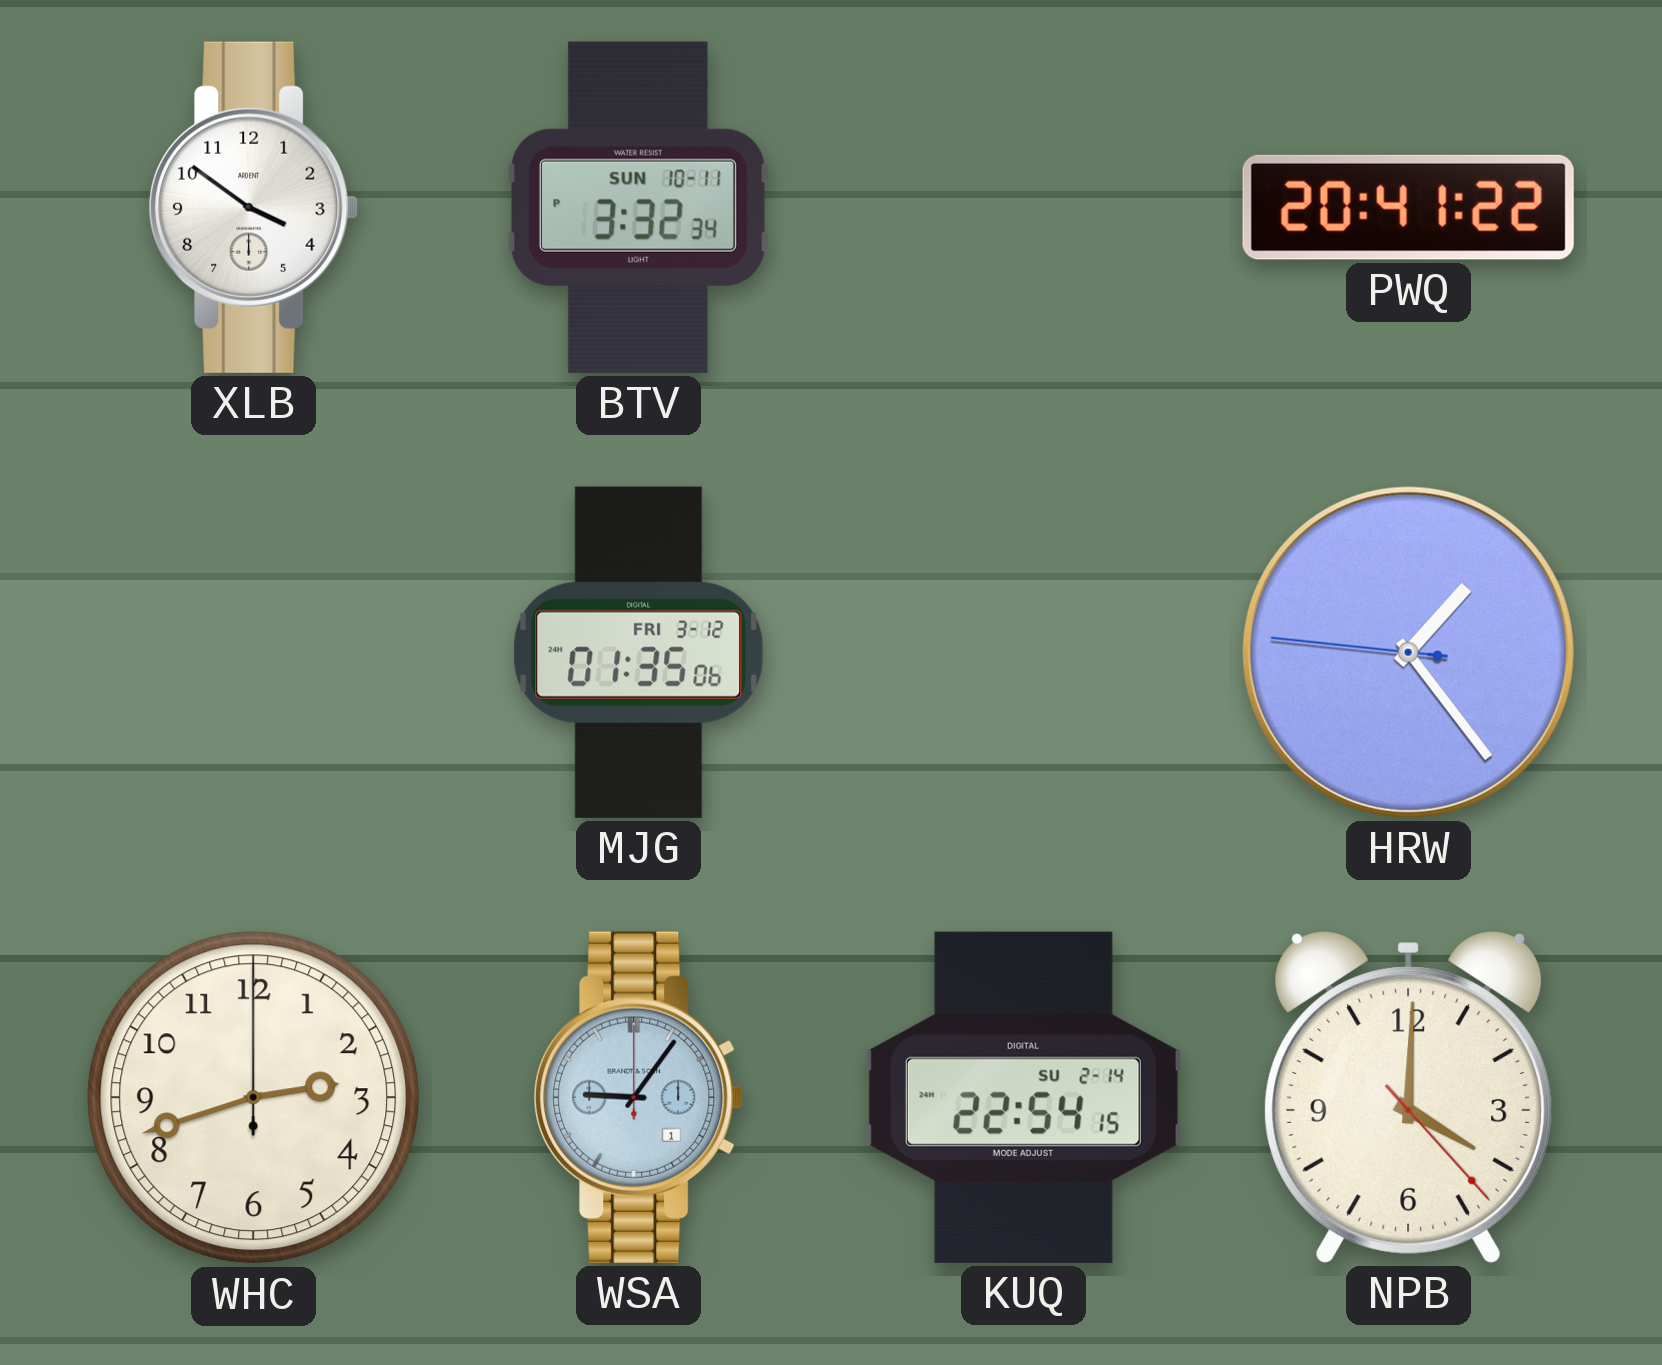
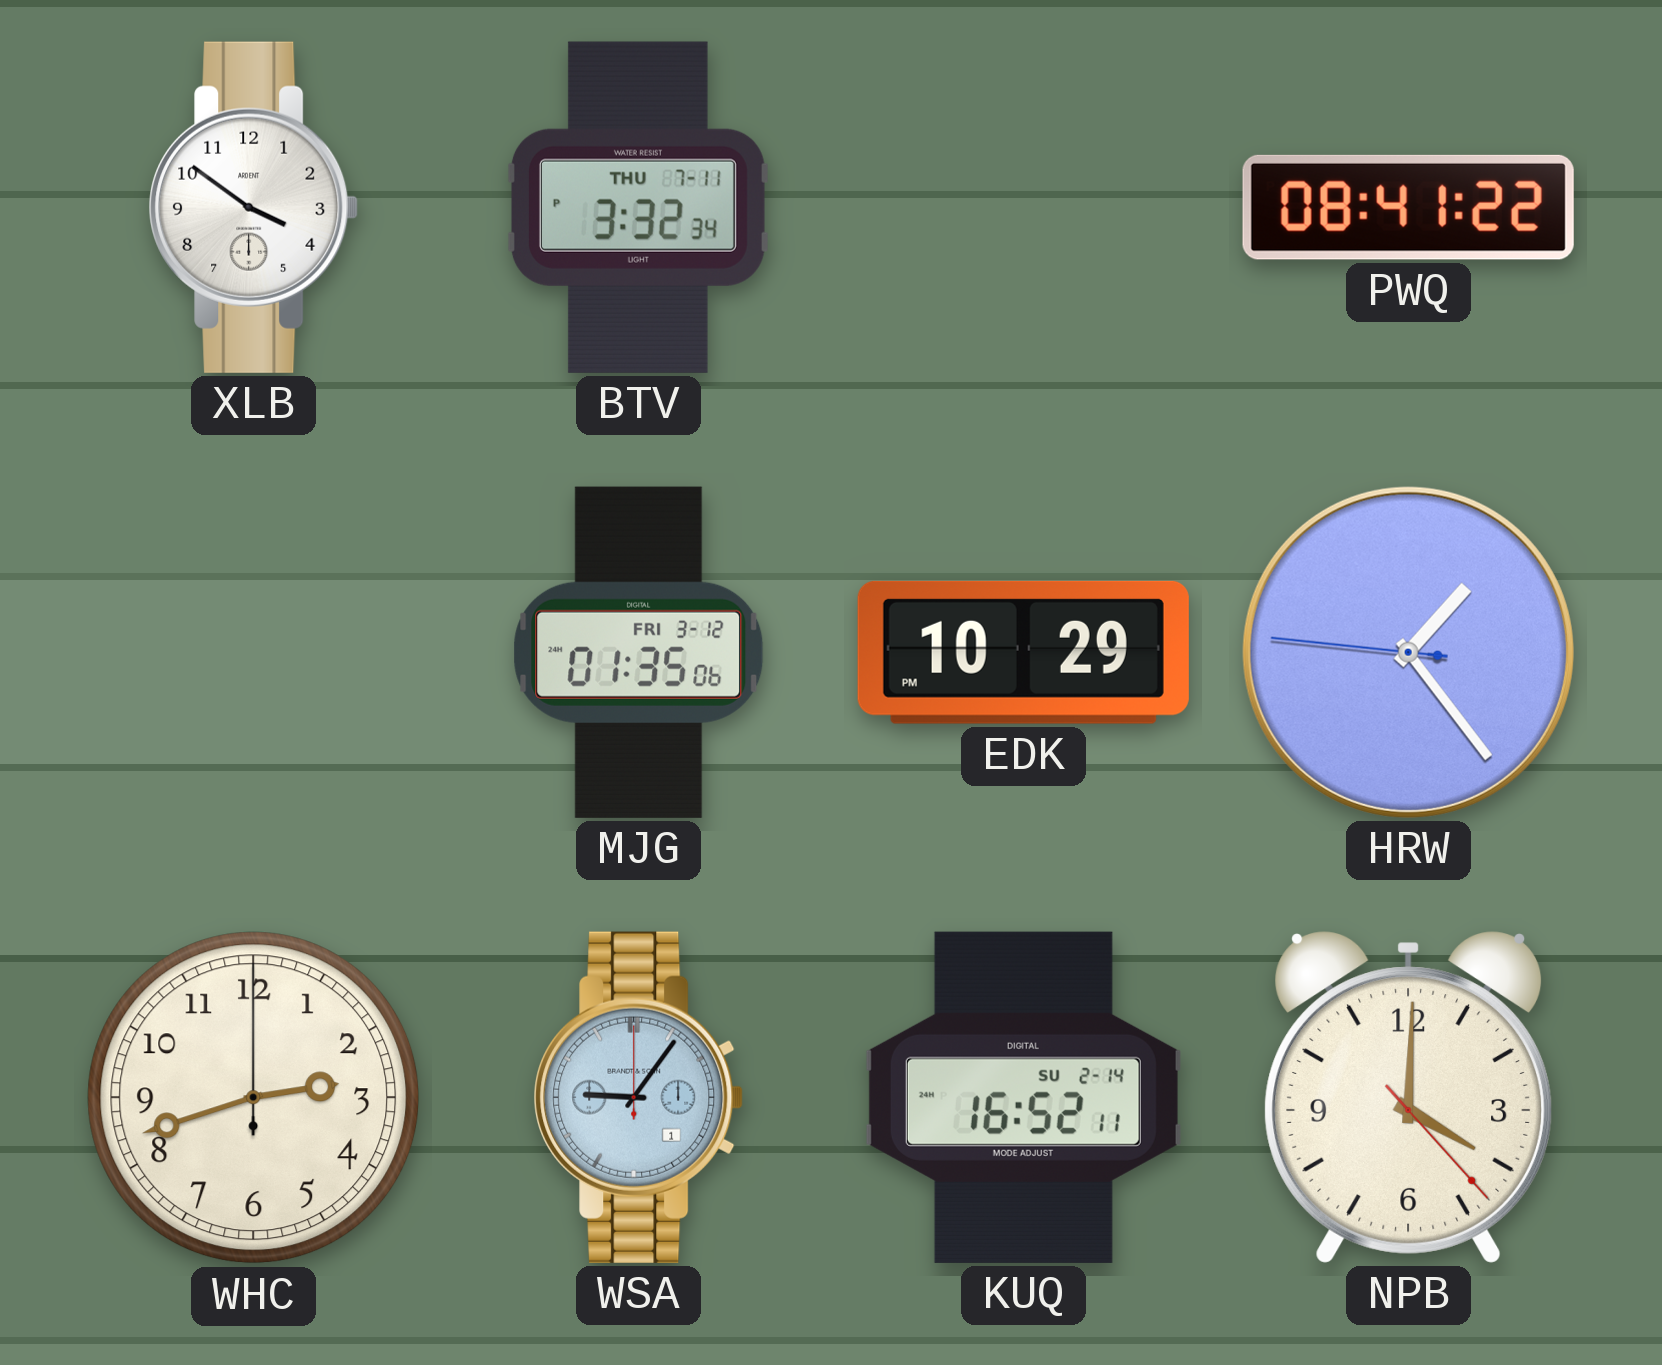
BTV date: SUN 10-11 -> THU 7-11
PWQ: 20:41 -> 08:41
EDK: none -> 10:29
KUQ: 22:54 -> 16:52
